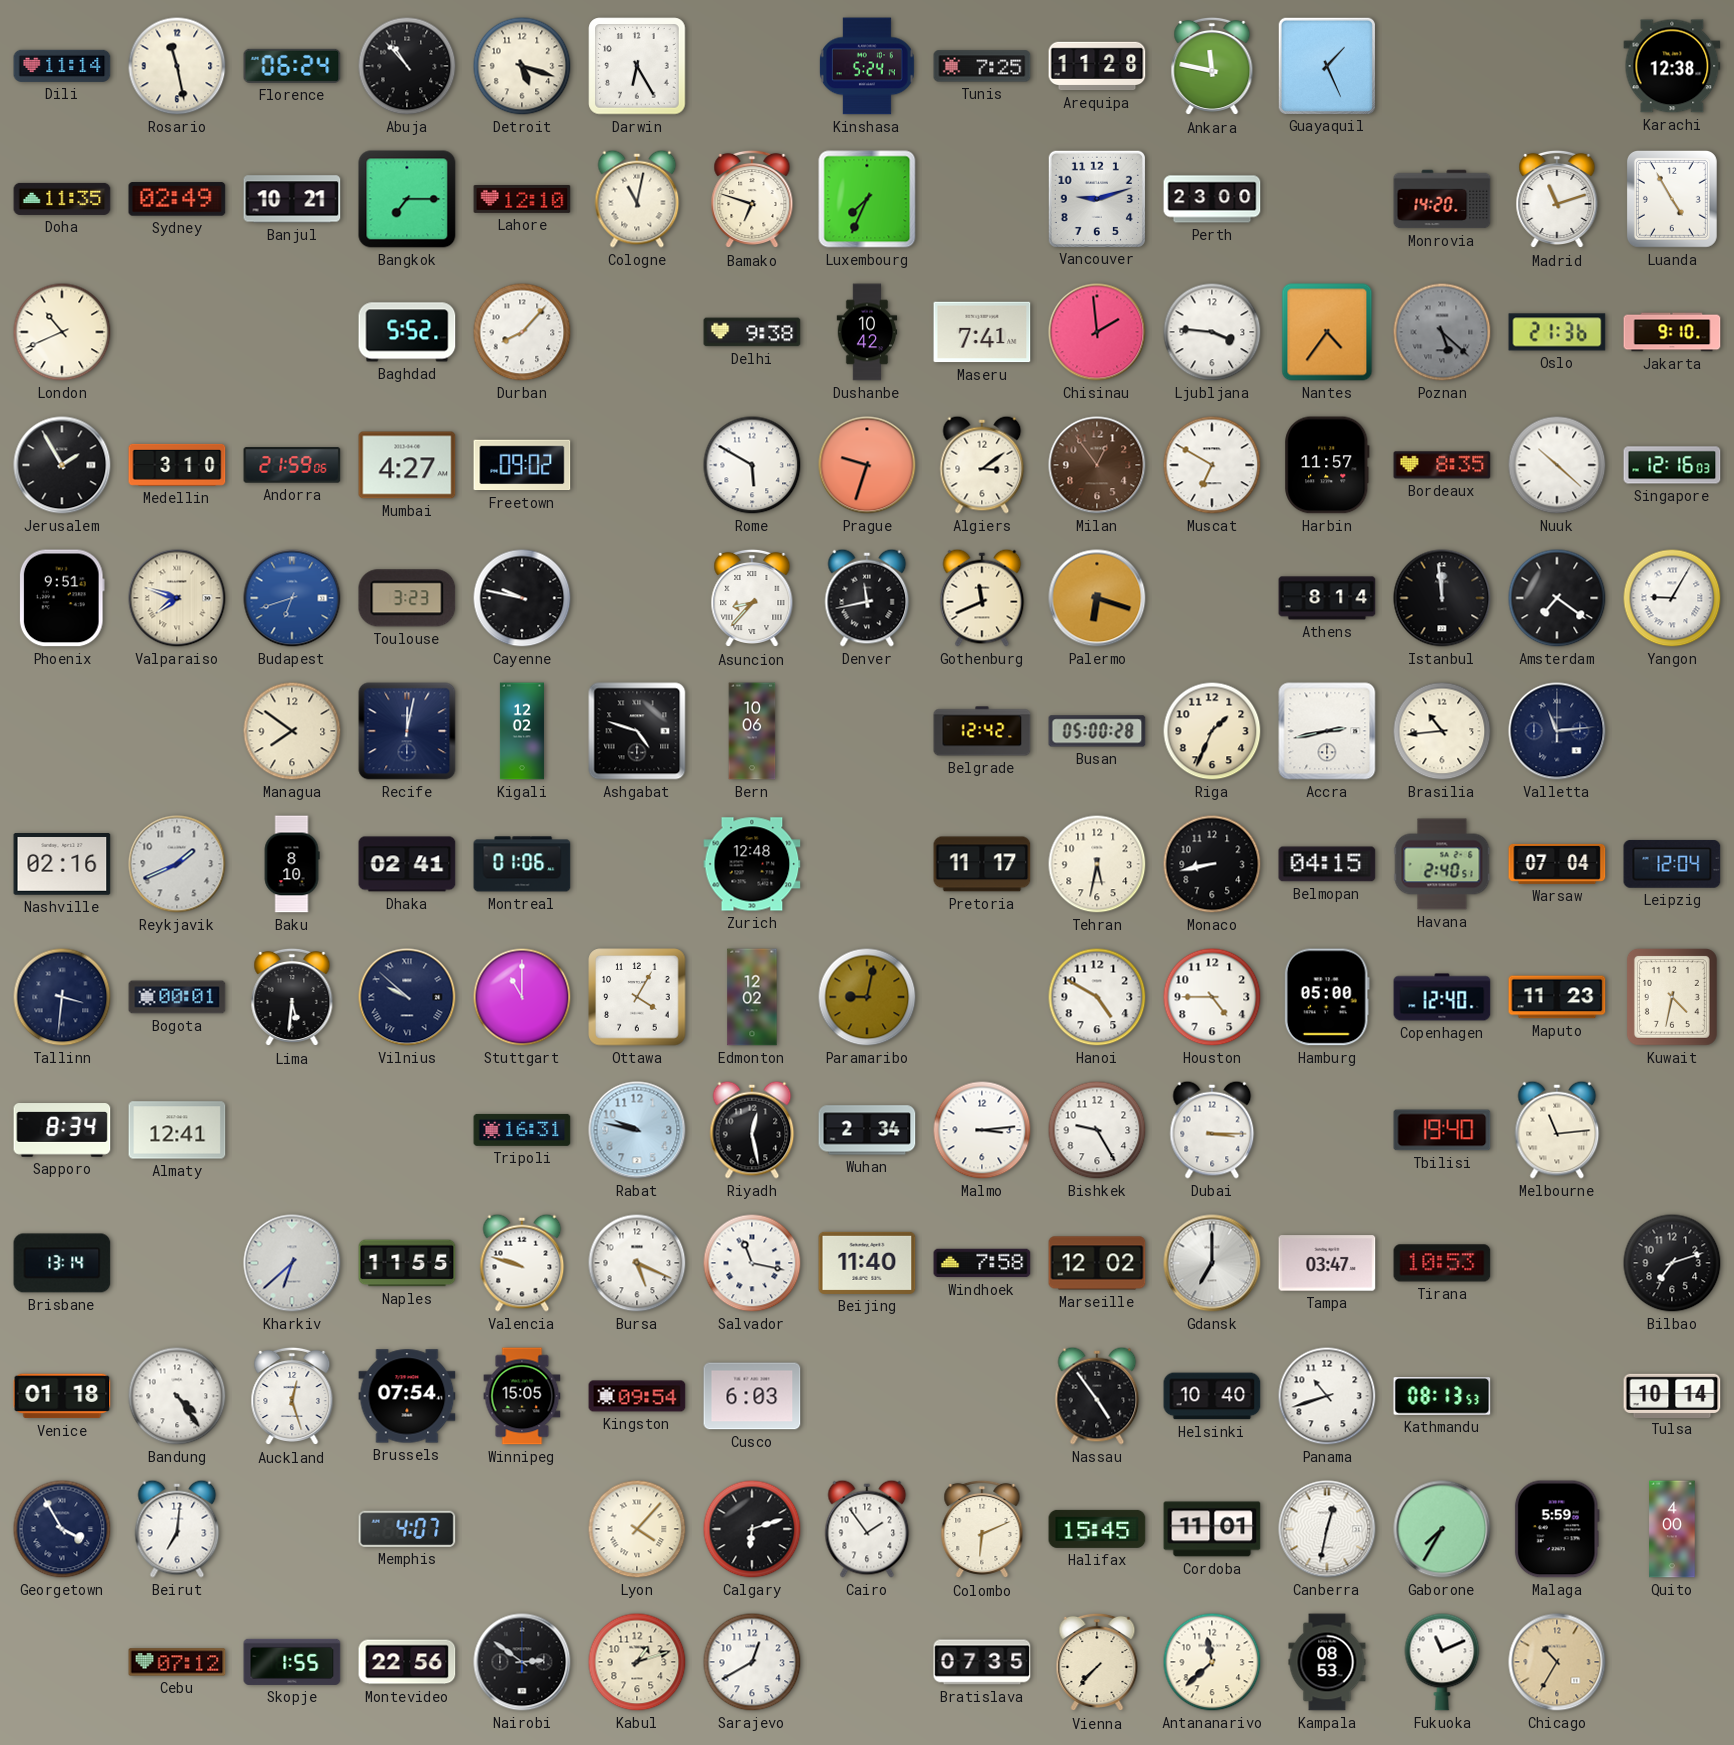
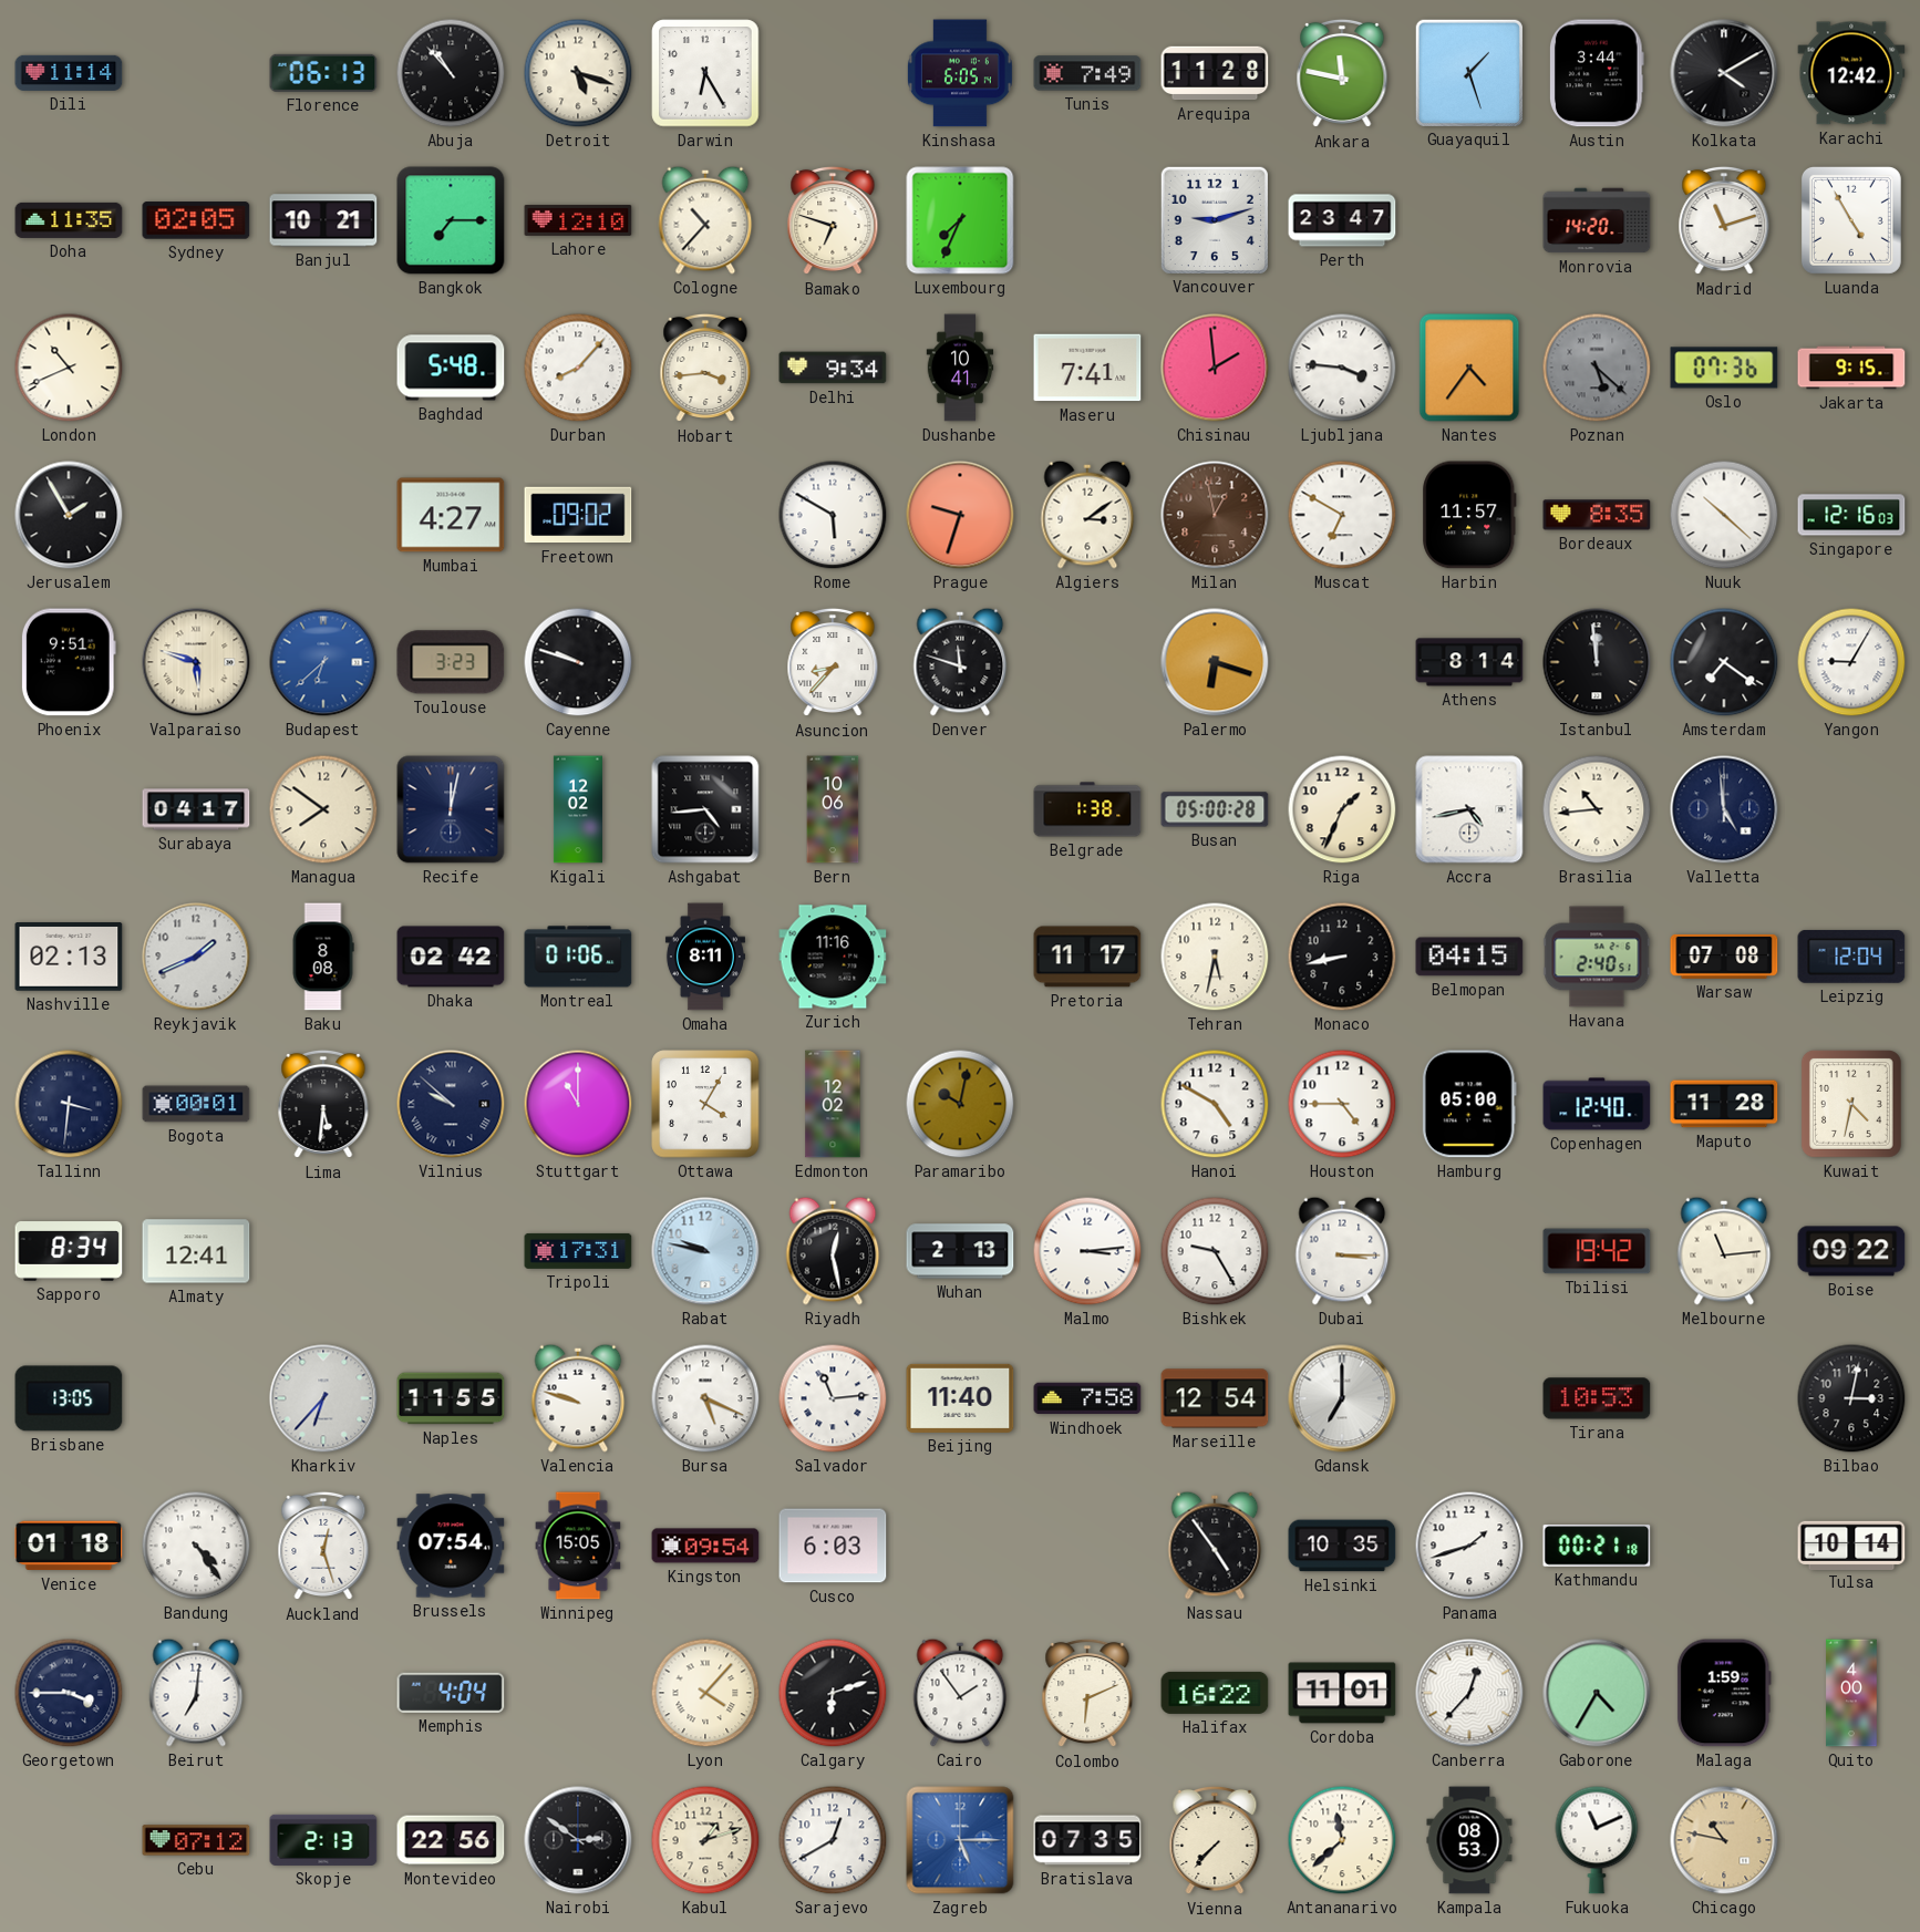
Rosario: 11:28 -> none
Florence: 06:24 -> 06:13
Kinshasa: 5:24 -> 6:05
Tunis: 7:25 -> 7:49
Guayaquil: 1:26 -> 1:27
Austin: none -> 3:44
Kolkata: none -> 4:10
Karachi: 12:38 -> 12:42
Sydney: 02:49 -> 02:05
Cologne: 11:02 -> 10:37
Perth: 23:00 -> 23:47
Baghdad: 5:52 -> 5:48
Hobart: none -> 3:44
Delhi: 9:38 -> 9:34
Dushanbe: 10:42 -> 10:41
Oslo: 21:36 -> 07:36
Jakarta: 9:10 -> 9:15
Medellin: 3:10 -> none
Andorra: 21:59 -> none
Milan: 12:54 -> 12:58
Valparaiso: 7:48 -> 5:48
Budapest: 6:42 -> 6:38
Cayenne: 9:47 -> 9:48
Denver: 11:43 -> 11:48
Gothenburg: 11:41 -> none
Surabaya: none -> 04:17
Ashgabat: 4:48 -> 4:44
Belgrade: 12:42 -> 1:38
Accra: 2:43 -> 4:43
Valletta: 11:14 -> 4:59
Nashville: 02:16 -> 02:13
Baku: 8:10 -> 8:08
Dhaka: 02:41 -> 02:42
Omaha: none -> 8:11
Zurich: 12:48 -> 11:16
Warsaw: 07:04 -> 07:08
Paramaribo: 9:02 -> 10:02
Maputo: 11:23 -> 11:28
Tripoli: 16:31 -> 17:31
Wuhan: 2:34 -> 2:13
Tbilisi: 19:40 -> 19:42
Boise: none -> 09:22
Brisbane: 13:14 -> 13:05
Kharkiv: 6:38 -> 6:37
Salvador: 11:17 -> 11:14
Marseille: 12:02 -> 12:54
Tampa: 03:47 -> none
Bilbao: 7:12 -> 3:02
Helsinki: 10:40 -> 10:35
Panama: 10:42 -> 1:42
Kathmandu: 08:13 -> 00:21
Georgetown: 3:55 -> 3:45
Memphis: 4:07 -> 4:04
Halifax: 15:45 -> 16:22
Canberra: 12:32 -> 12:37
Gaborone: 7:35 -> 4:35
Malaga: 5:59 -> 1:59
Skopje: 1:55 -> 2:13
Zagreb: none -> 5:15
Chicago: 10:35 -> 10:47
